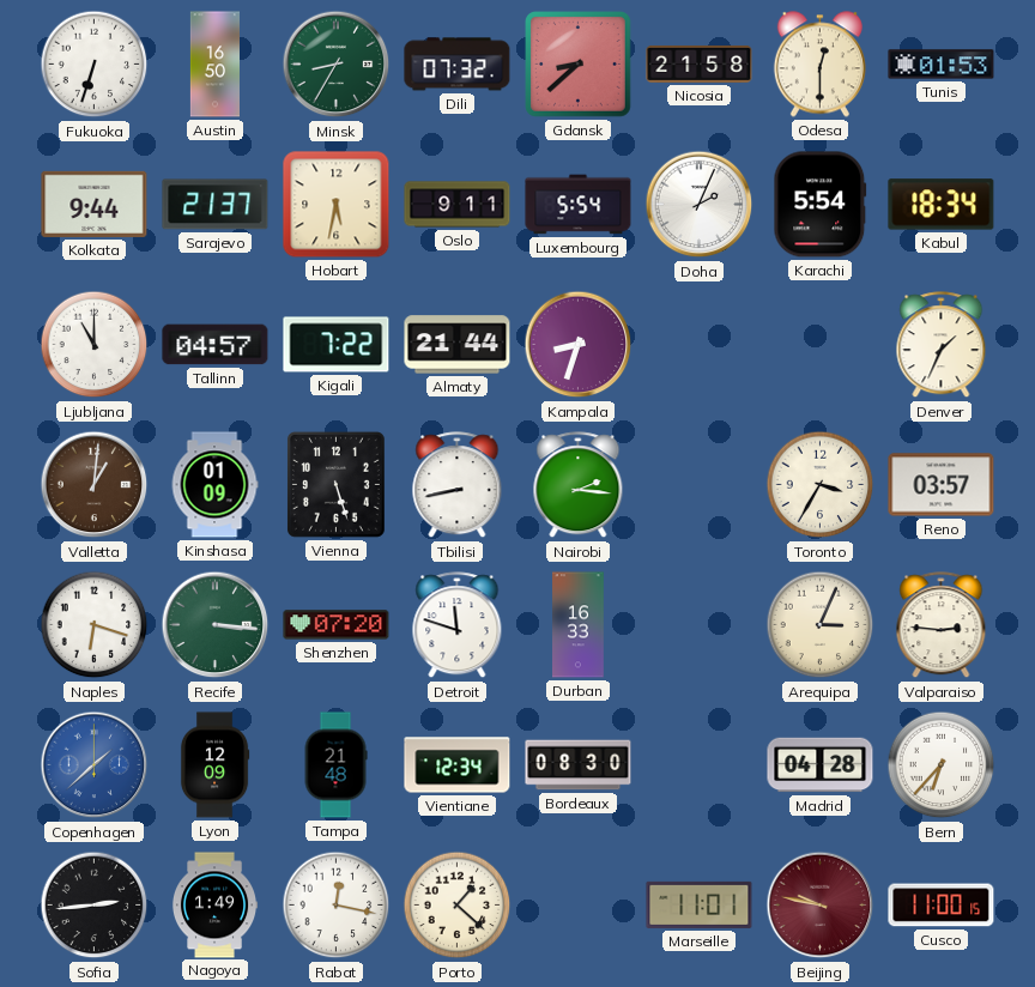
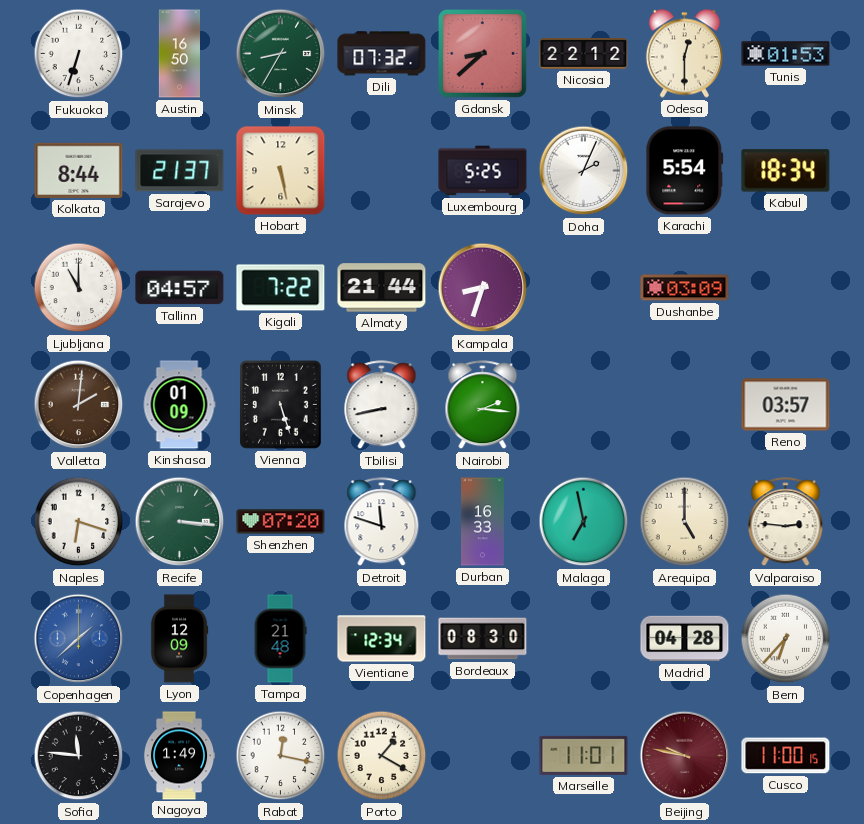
Nicosia: 21:58 -> 22:12
Kolkata: 9:44 -> 8:44
Hobart: 5:32 -> 5:28
Oslo: 9:11 -> none
Luxembourg: 5:54 -> 5:25
Dushanbe: none -> 03:09
Denver: 1:34 -> none
Valletta: 1:01 -> 2:01
Toronto: 3:35 -> none
Malaga: none -> 6:58
Arequipa: 3:04 -> 5:00
Sofia: 2:44 -> 11:46
Porto: 1:22 -> 1:20
